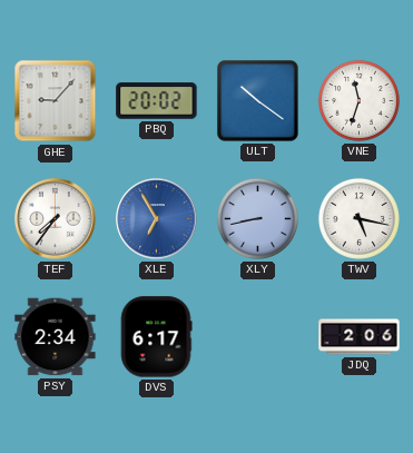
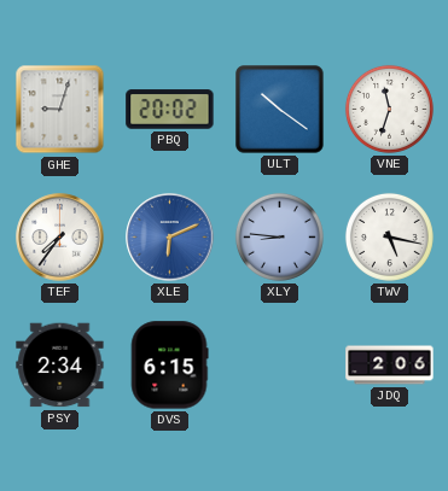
GHE: 9:07 -> 9:03
XLE: 6:55 -> 6:11
XLY: 8:43 -> 8:46
DVS: 6:17 -> 6:15
